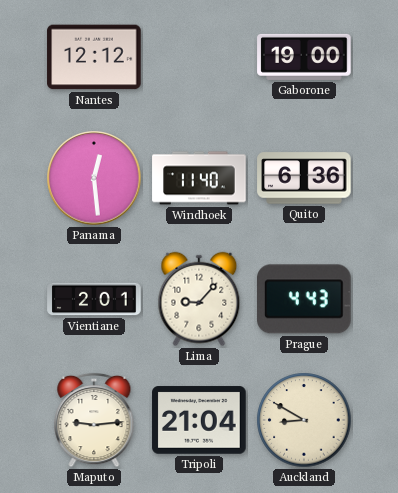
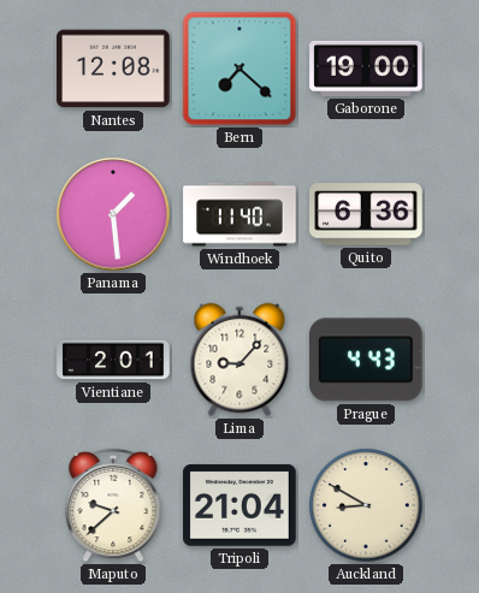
Nantes: 12:12 -> 12:08
Bern: none -> 7:22
Panama: 12:29 -> 1:29
Maputo: 9:14 -> 9:38
